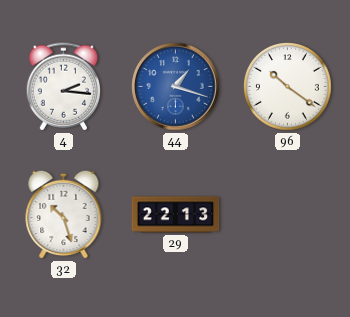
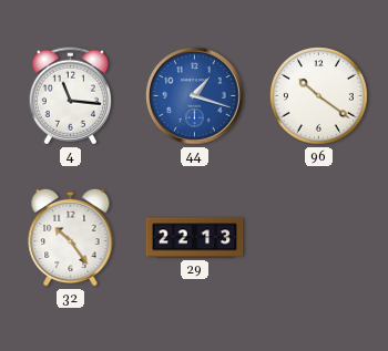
4: 2:16 -> 11:16
32: 10:27 -> 10:24
